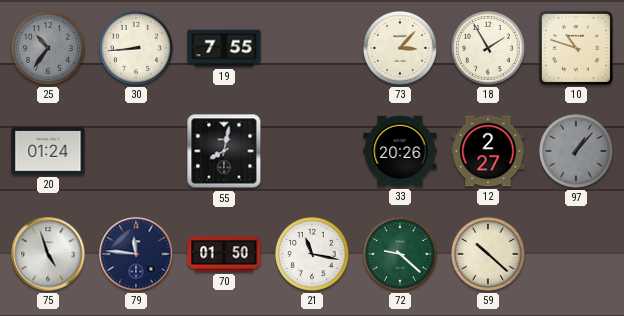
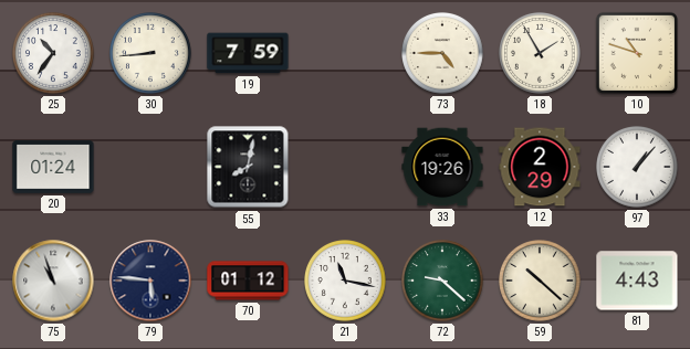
25 dial: grey -> white
19: 7:55 -> 7:59
73: 3:07 -> 4:45
33: 20:26 -> 19:26
12: 2:27 -> 2:29
97 dial: grey -> white
75: 4:57 -> 10:57
79: 11:46 -> 5:46
70: 01:50 -> 01:12
81: none -> 4:43
